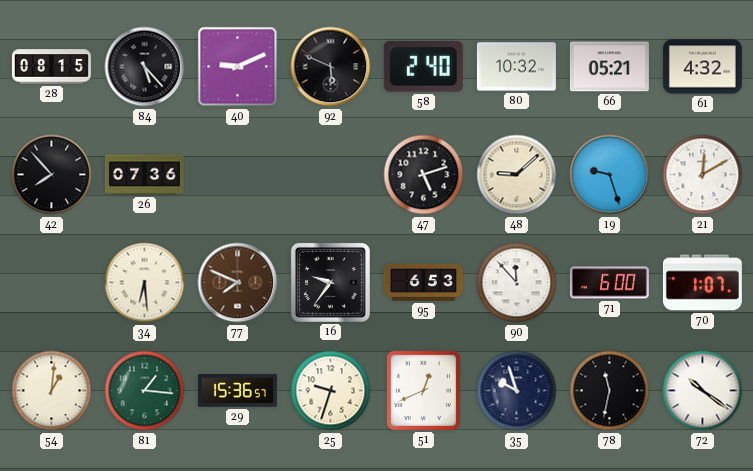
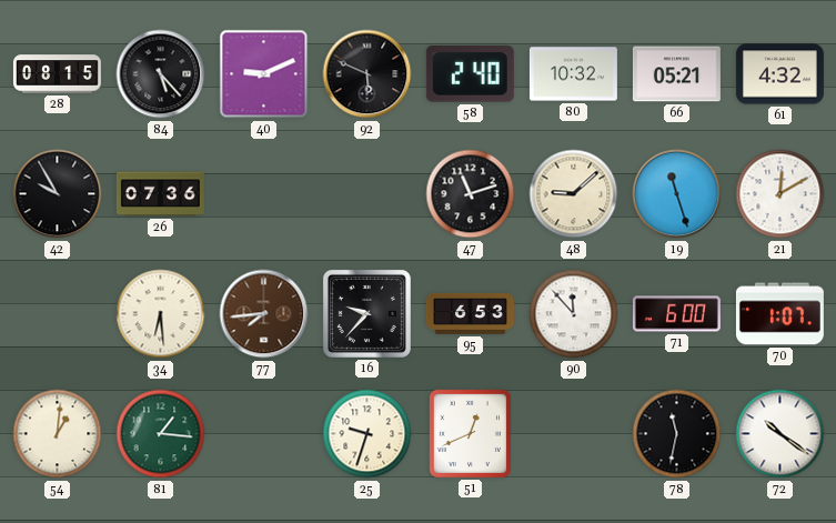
42: 7:53 -> 9:55
47: 5:12 -> 11:12
19: 9:27 -> 11:27
77: 7:49 -> 7:44
16: 9:36 -> 9:37
29: 15:36 -> none
35: 9:57 -> none
